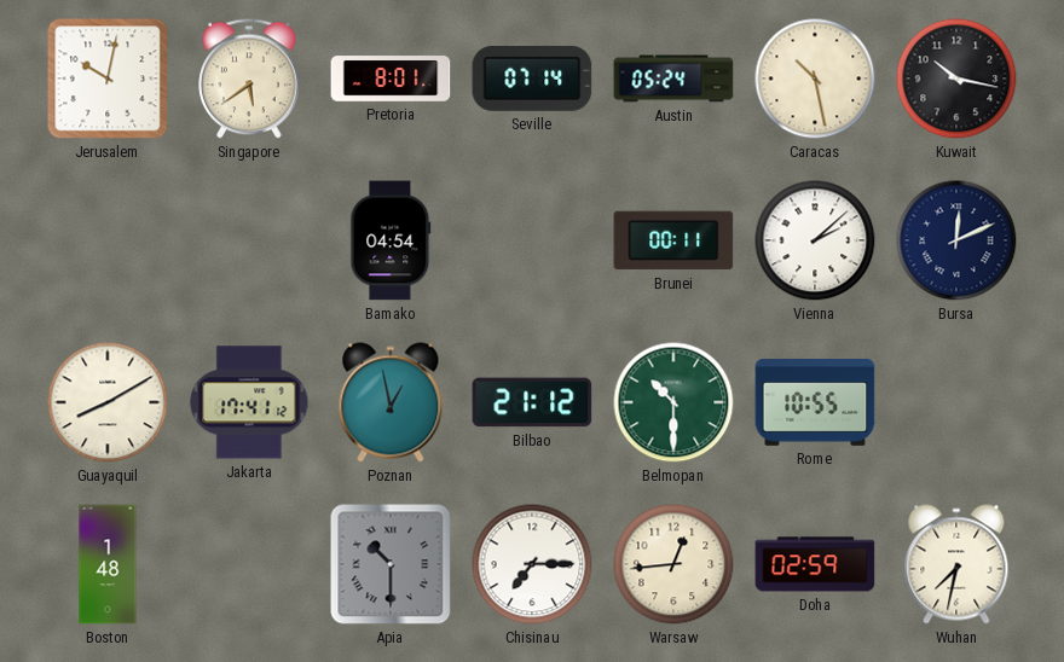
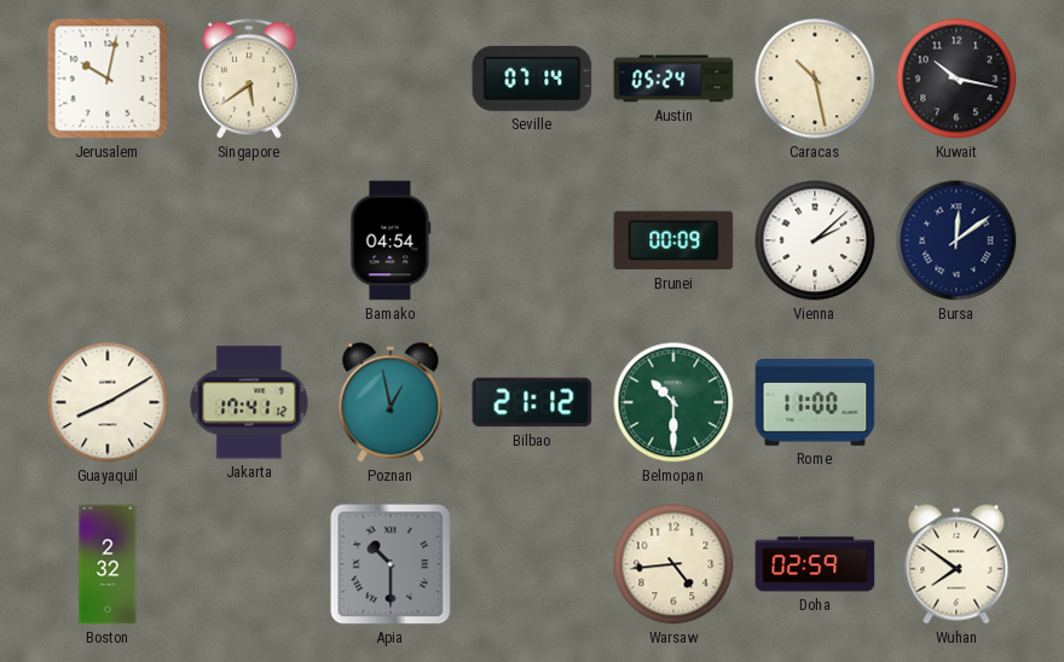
Pretoria: 8:01 -> none
Brunei: 00:11 -> 00:09
Bursa: 12:11 -> 12:09
Rome: 10:55 -> 11:00
Boston: 1:48 -> 2:32
Chisinau: 7:15 -> none
Warsaw: 12:44 -> 4:44
Wuhan: 7:32 -> 7:51
